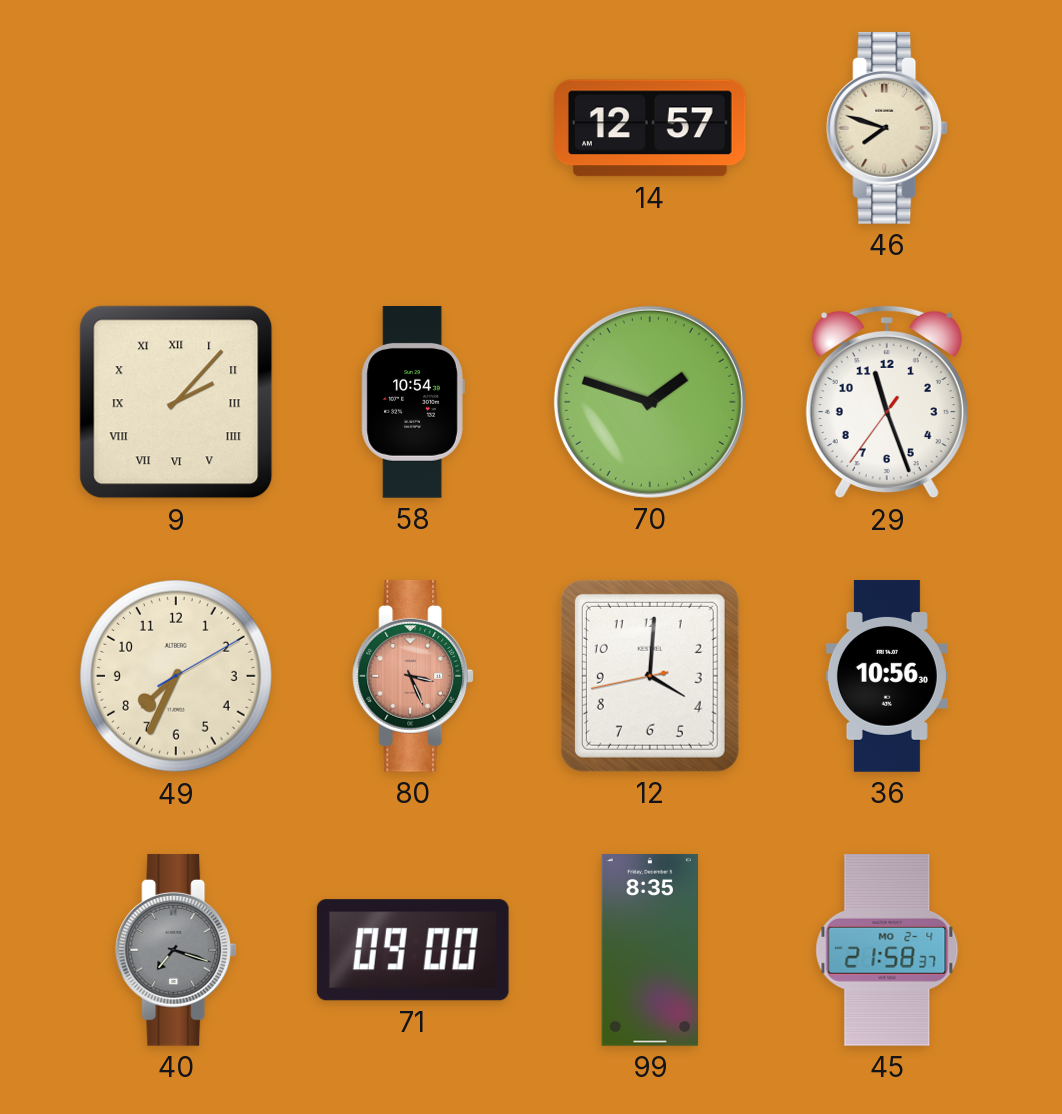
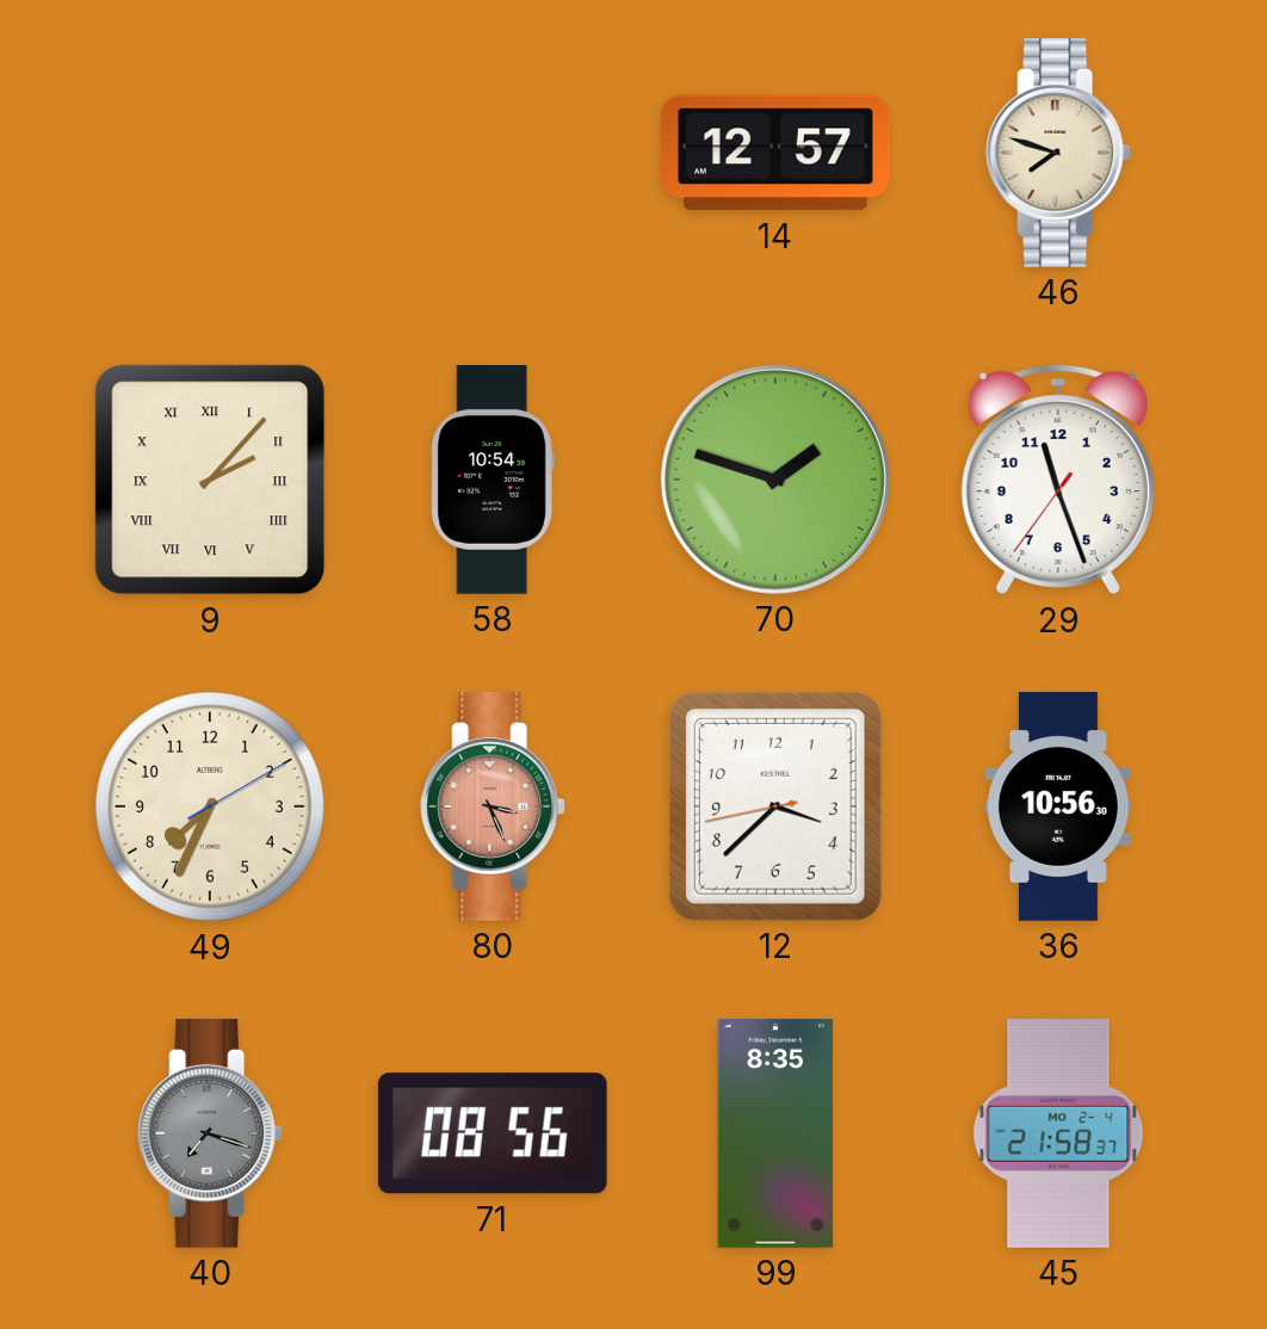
12: 4:00 -> 3:37
71: 09:00 -> 08:56
